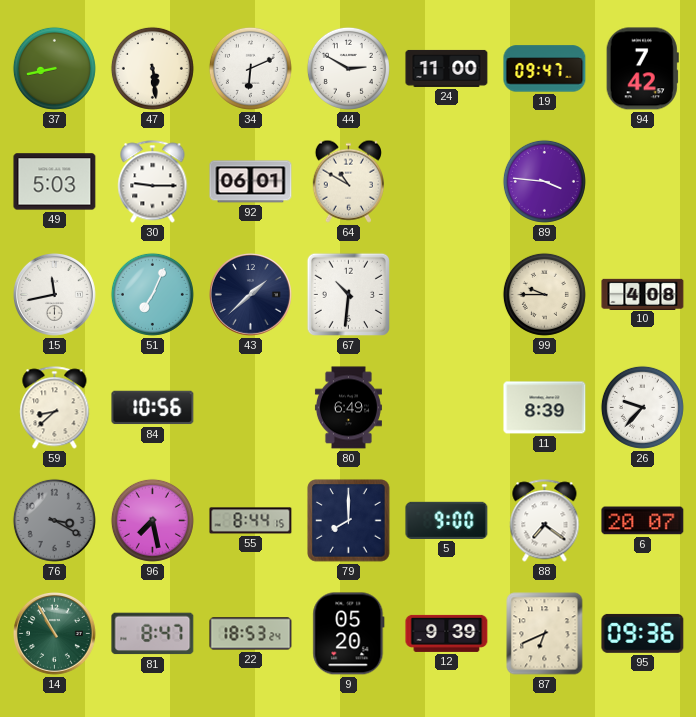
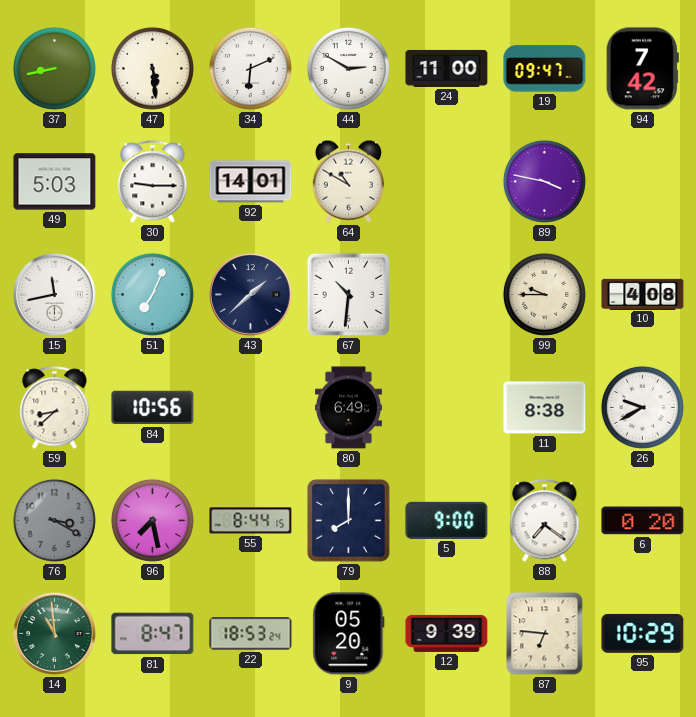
92: 06:01 -> 14:01
89: 3:46 -> 3:47
11: 8:39 -> 8:38
26: 9:37 -> 9:40
6: 20:07 -> 0:20
14: 10:55 -> 10:59
87: 6:41 -> 6:46
95: 09:36 -> 10:29
